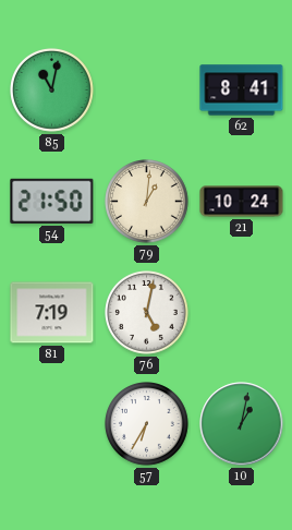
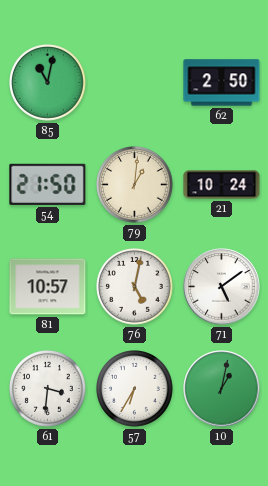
62: 8:41 -> 2:50
81: 7:19 -> 10:57
71: none -> 5:09
61: none -> 3:31
